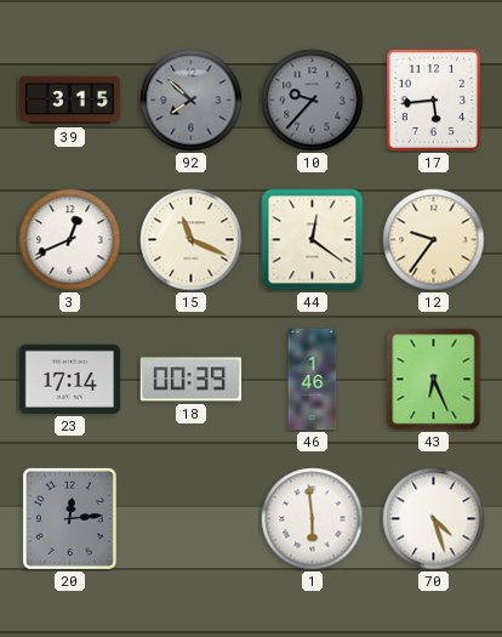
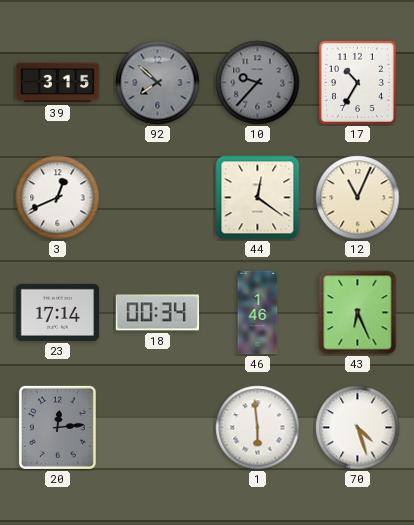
17: 5:44 -> 10:35
15: 11:19 -> none
12: 9:36 -> 11:04
18: 00:39 -> 00:34
